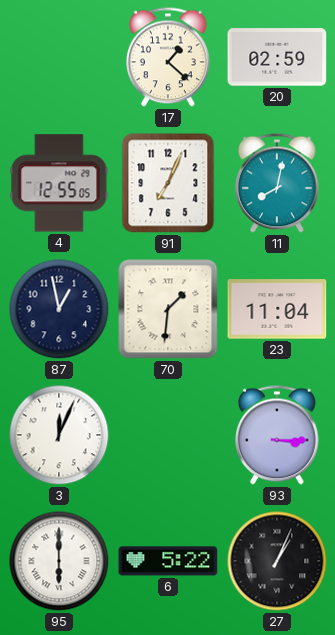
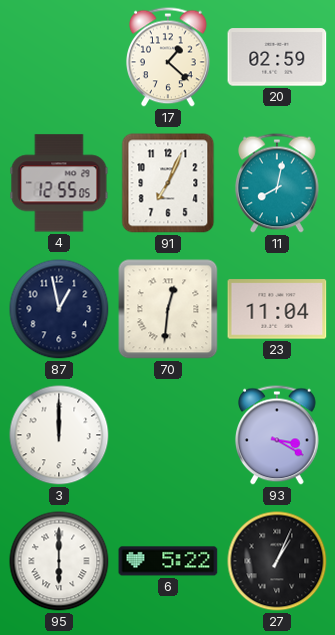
70: 1:31 -> 12:31
3: 12:04 -> 12:00
93: 3:15 -> 3:20
